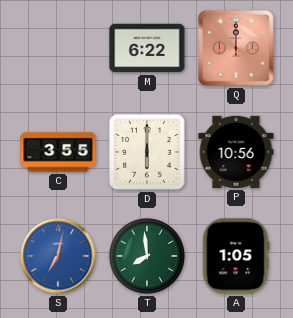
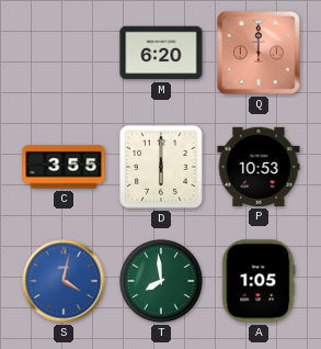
M: 6:22 -> 6:20
P: 10:56 -> 10:53
S: 7:02 -> 4:02
